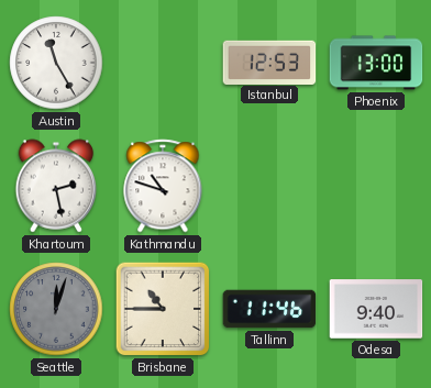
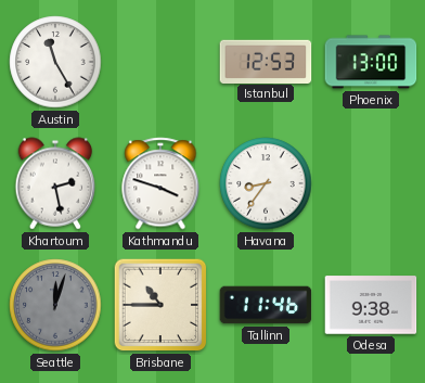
Kathmandu: 10:48 -> 3:48
Havana: none -> 8:36
Odesa: 9:40 -> 9:38
